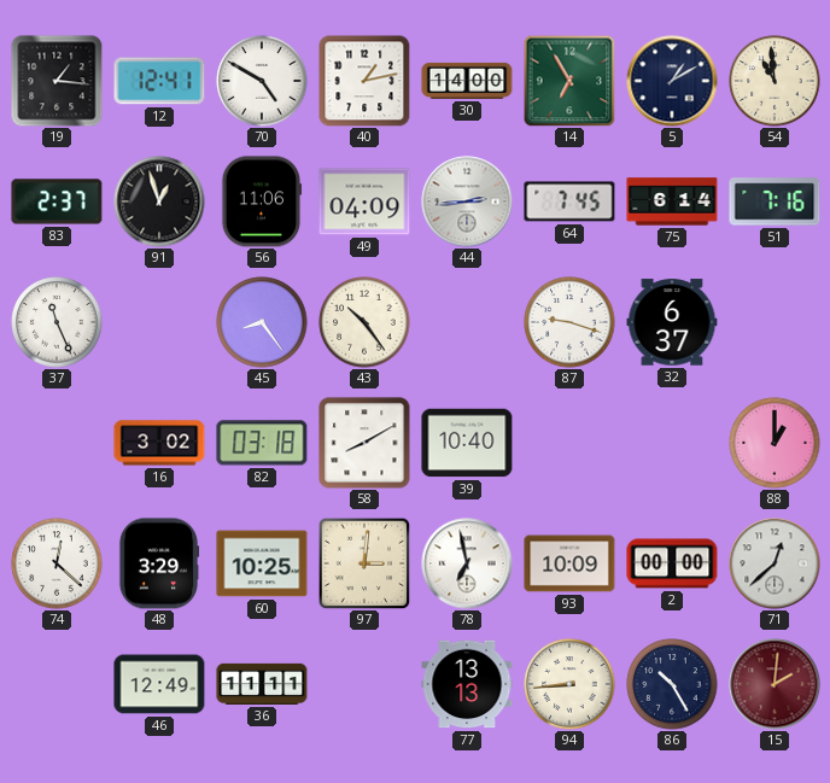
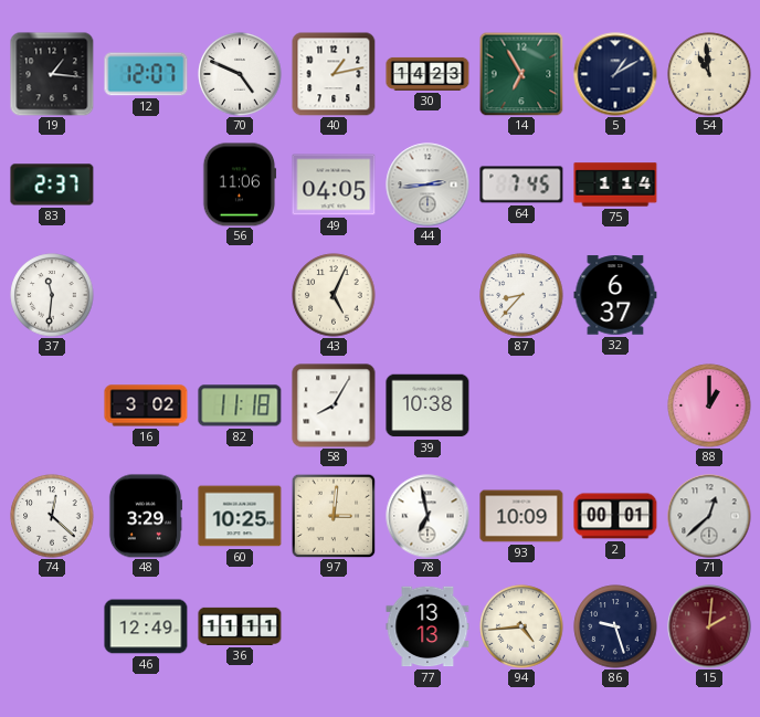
12: 12:41 -> 12:07
70: 4:50 -> 4:49
30: 14:00 -> 14:23
91: 12:57 -> none
49: 04:09 -> 04:05
75: 6:14 -> 1:14
51: 7:16 -> none
37: 11:26 -> 11:31
45: 8:24 -> none
43: 10:24 -> 5:04
87: 9:18 -> 8:37
82: 03:18 -> 11:18
58: 8:10 -> 8:05
39: 10:40 -> 10:38
2: 00:00 -> 00:01
94: 8:44 -> 4:44
86: 10:25 -> 9:27
